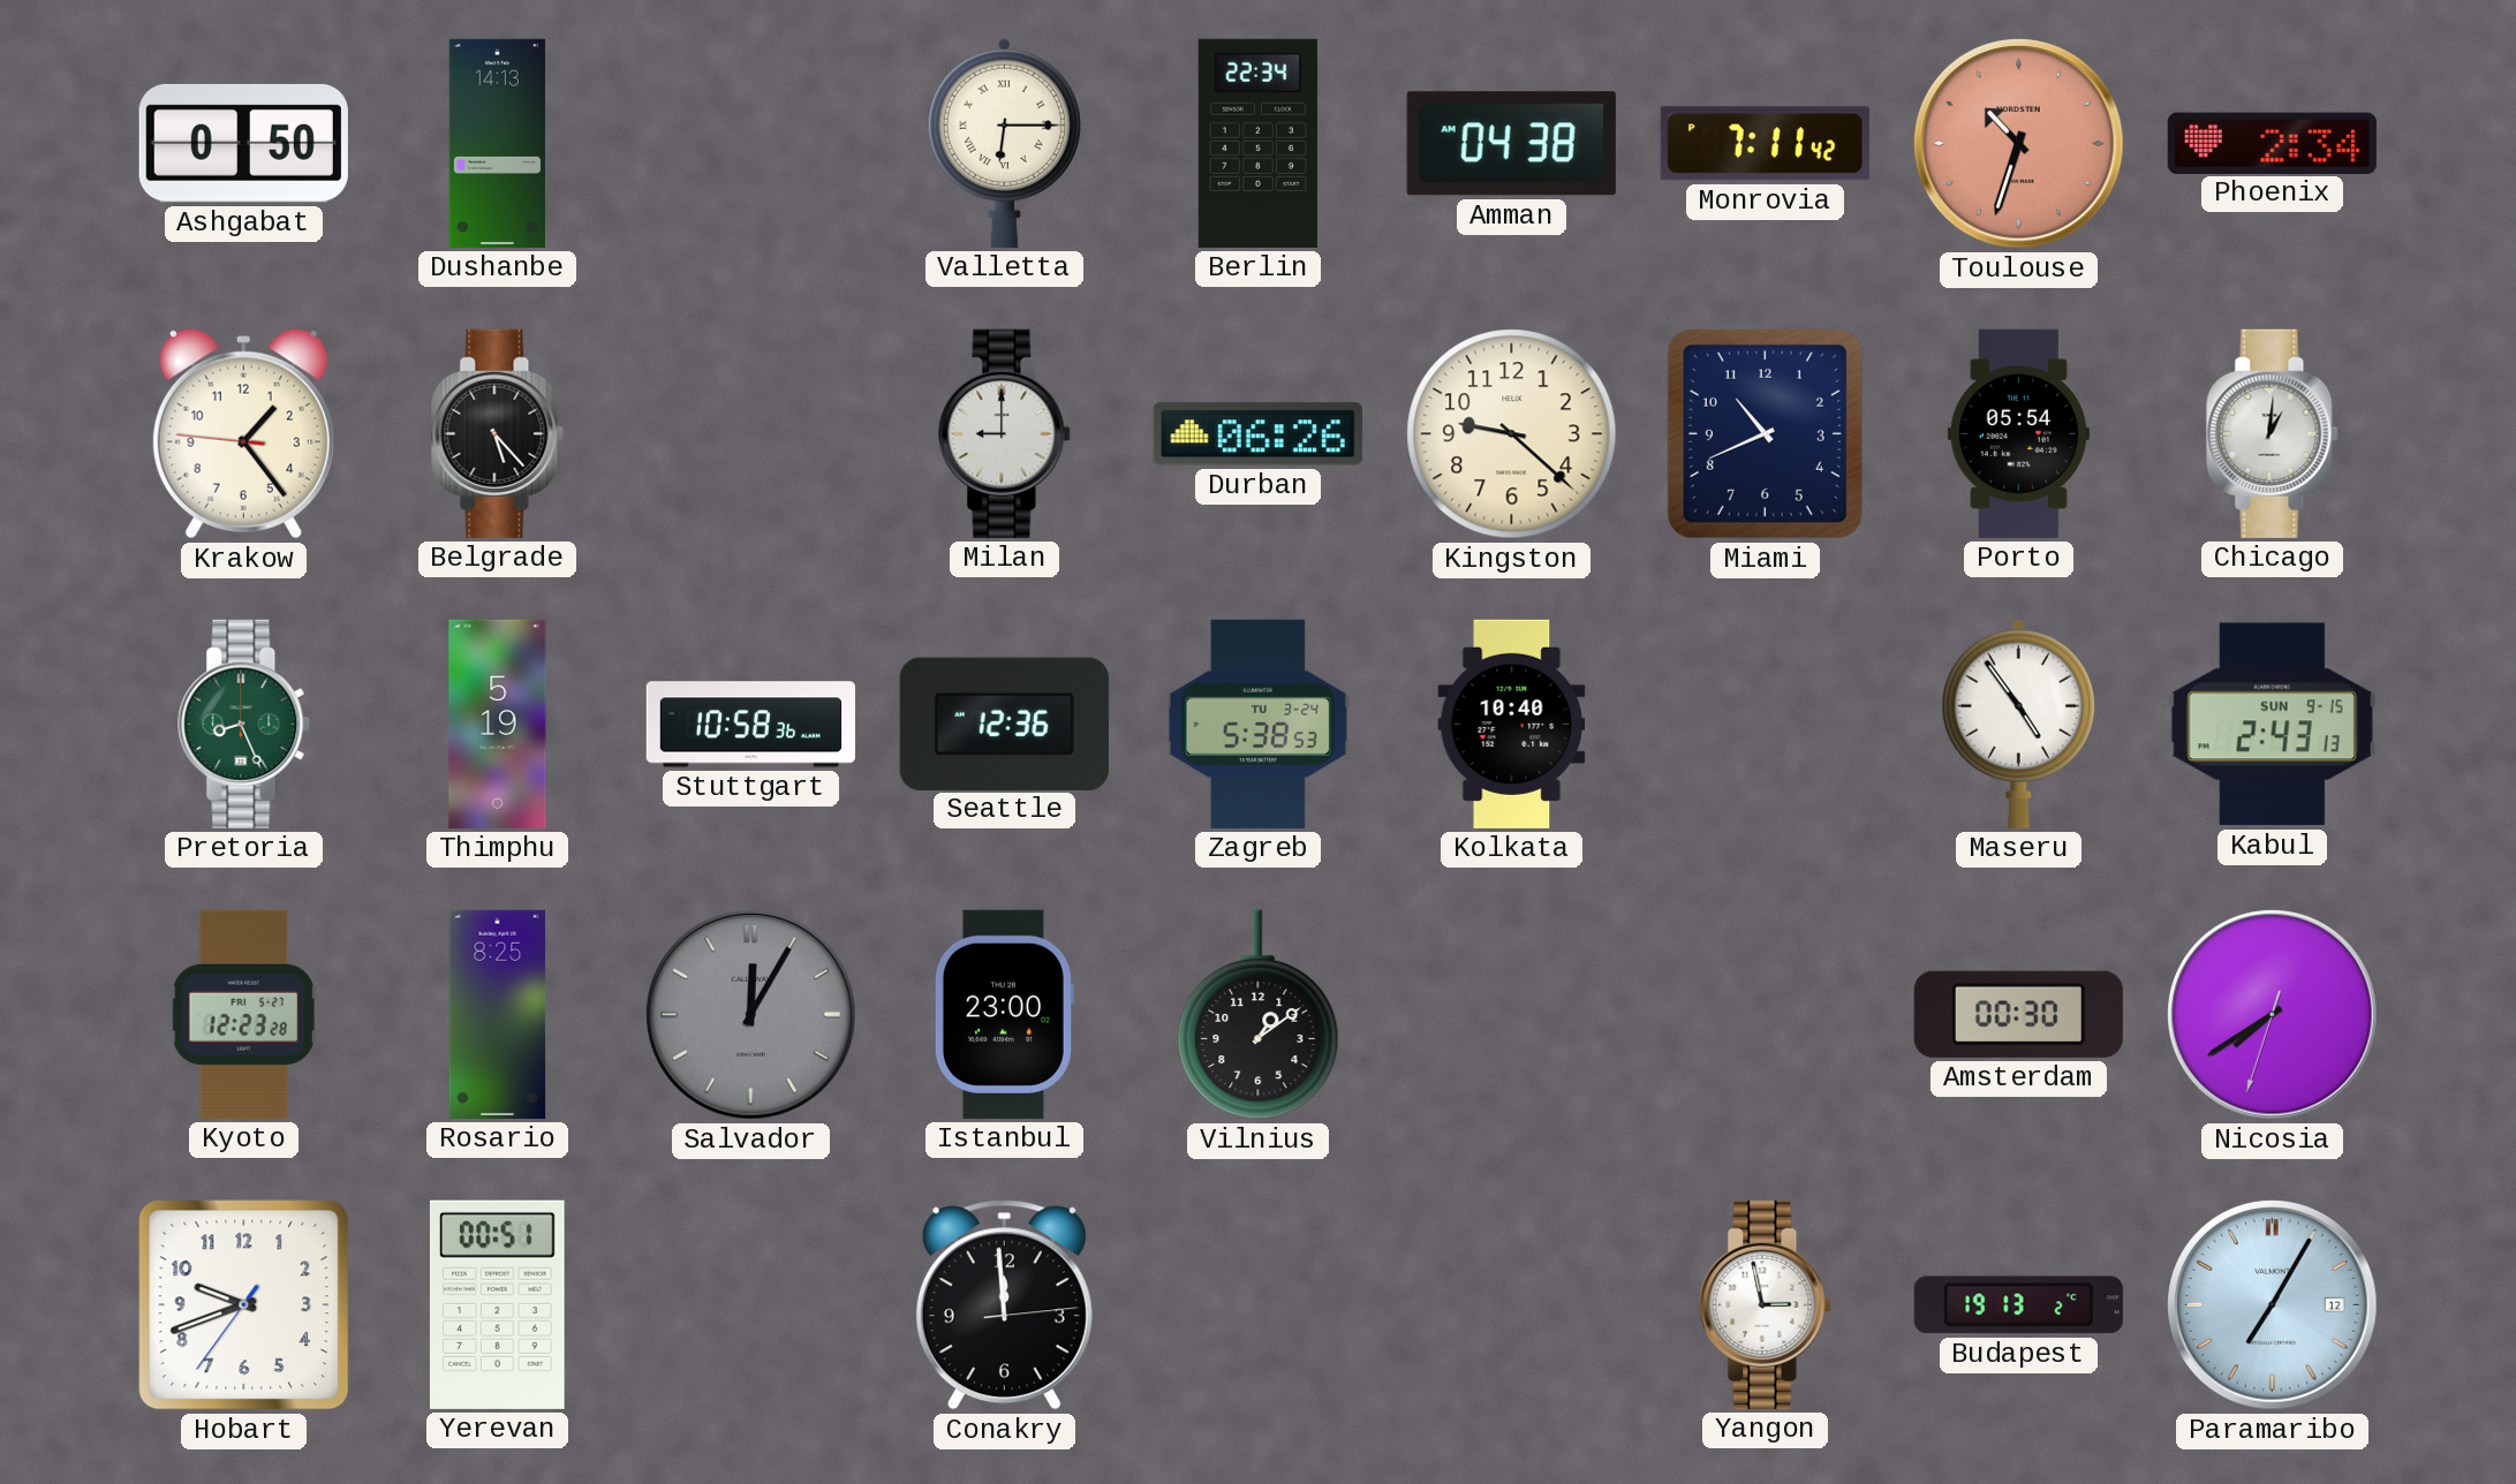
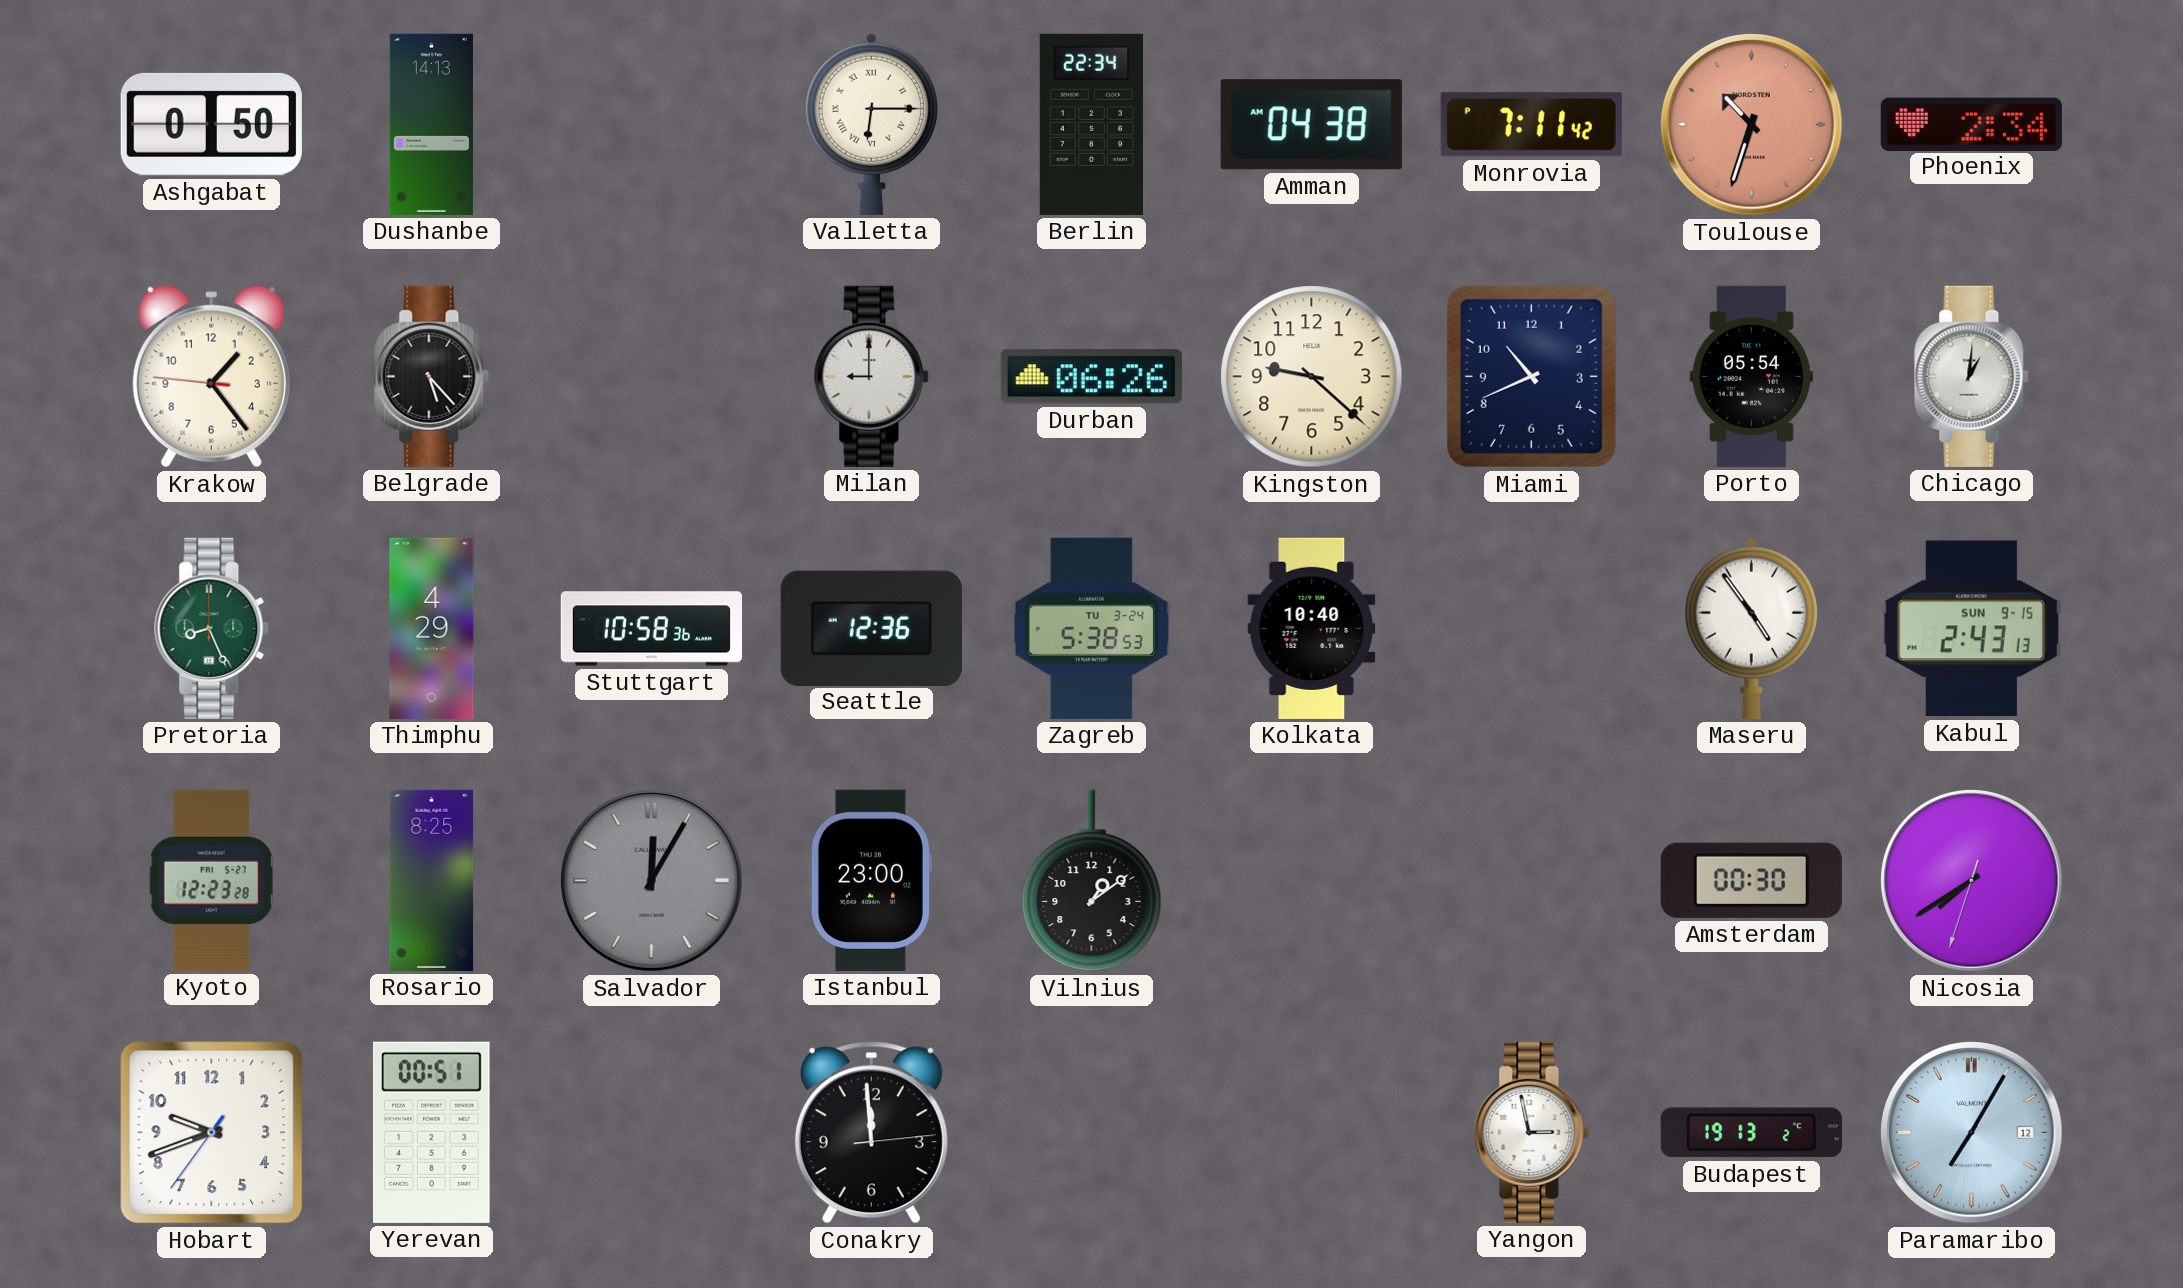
Thimphu: 5:19 -> 4:29
